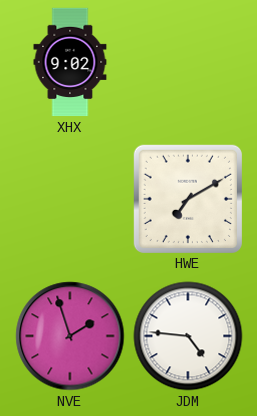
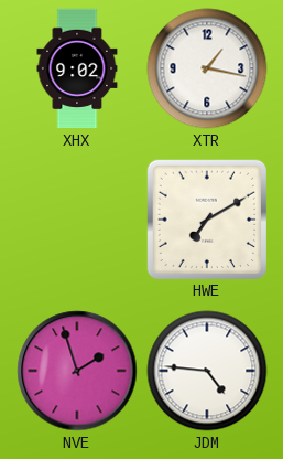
XTR: none -> 1:17
